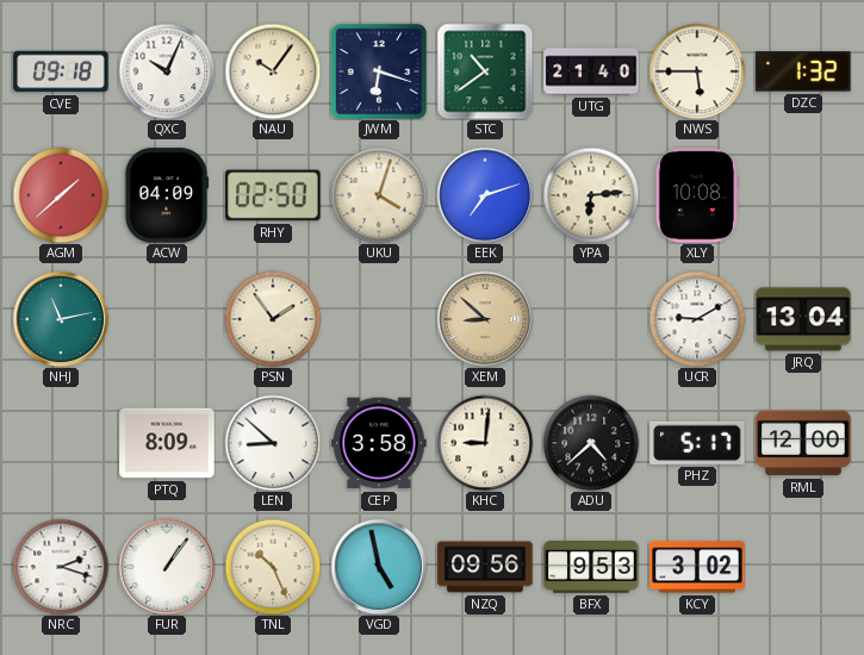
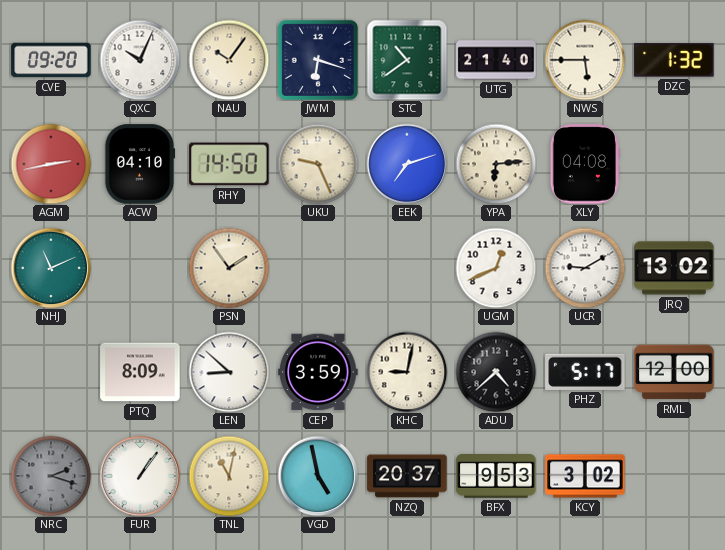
CVE: 09:18 -> 09:20
AGM: 1:38 -> 2:43
ACW: 04:09 -> 04:10
RHY: 02:50 -> 14:50
UKU: 4:03 -> 9:26
XLY: 10:08 -> 04:08
NHJ: 11:13 -> 11:11
XEM: 8:52 -> none
UGM: none -> 12:41
JRQ: 13:04 -> 13:02
CEP: 3:58 -> 3:59
KHC: 9:01 -> 9:02
NRC dial: white -> grey
TNL: 10:26 -> 11:02
NZQ: 09:56 -> 20:37
